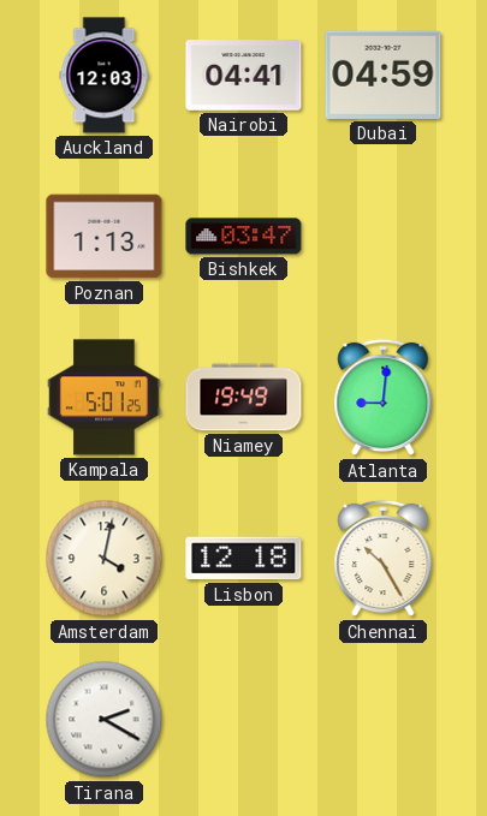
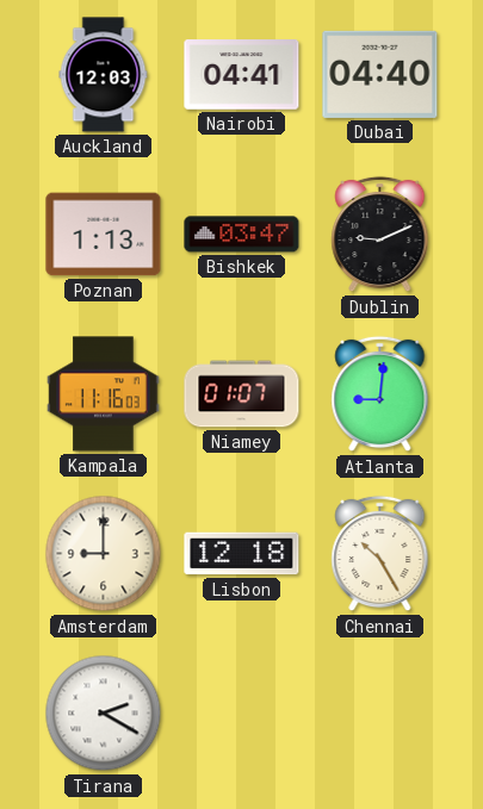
Dubai: 04:59 -> 04:40
Dublin: none -> 9:11
Kampala: 5:01 -> 11:16
Niamey: 19:49 -> 01:07
Amsterdam: 4:02 -> 9:00
